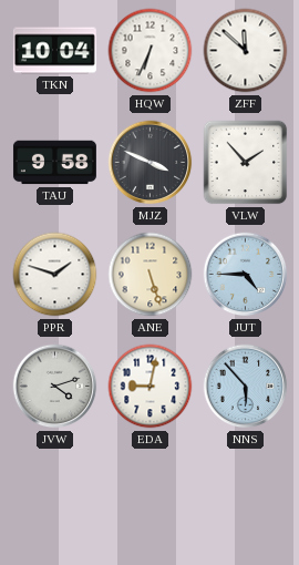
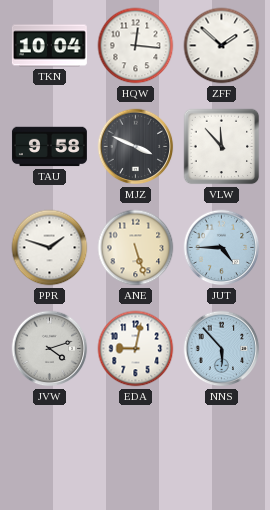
HQW: 6:34 -> 12:16
ZFF: 11:52 -> 1:52
VLW: 1:53 -> 11:53
